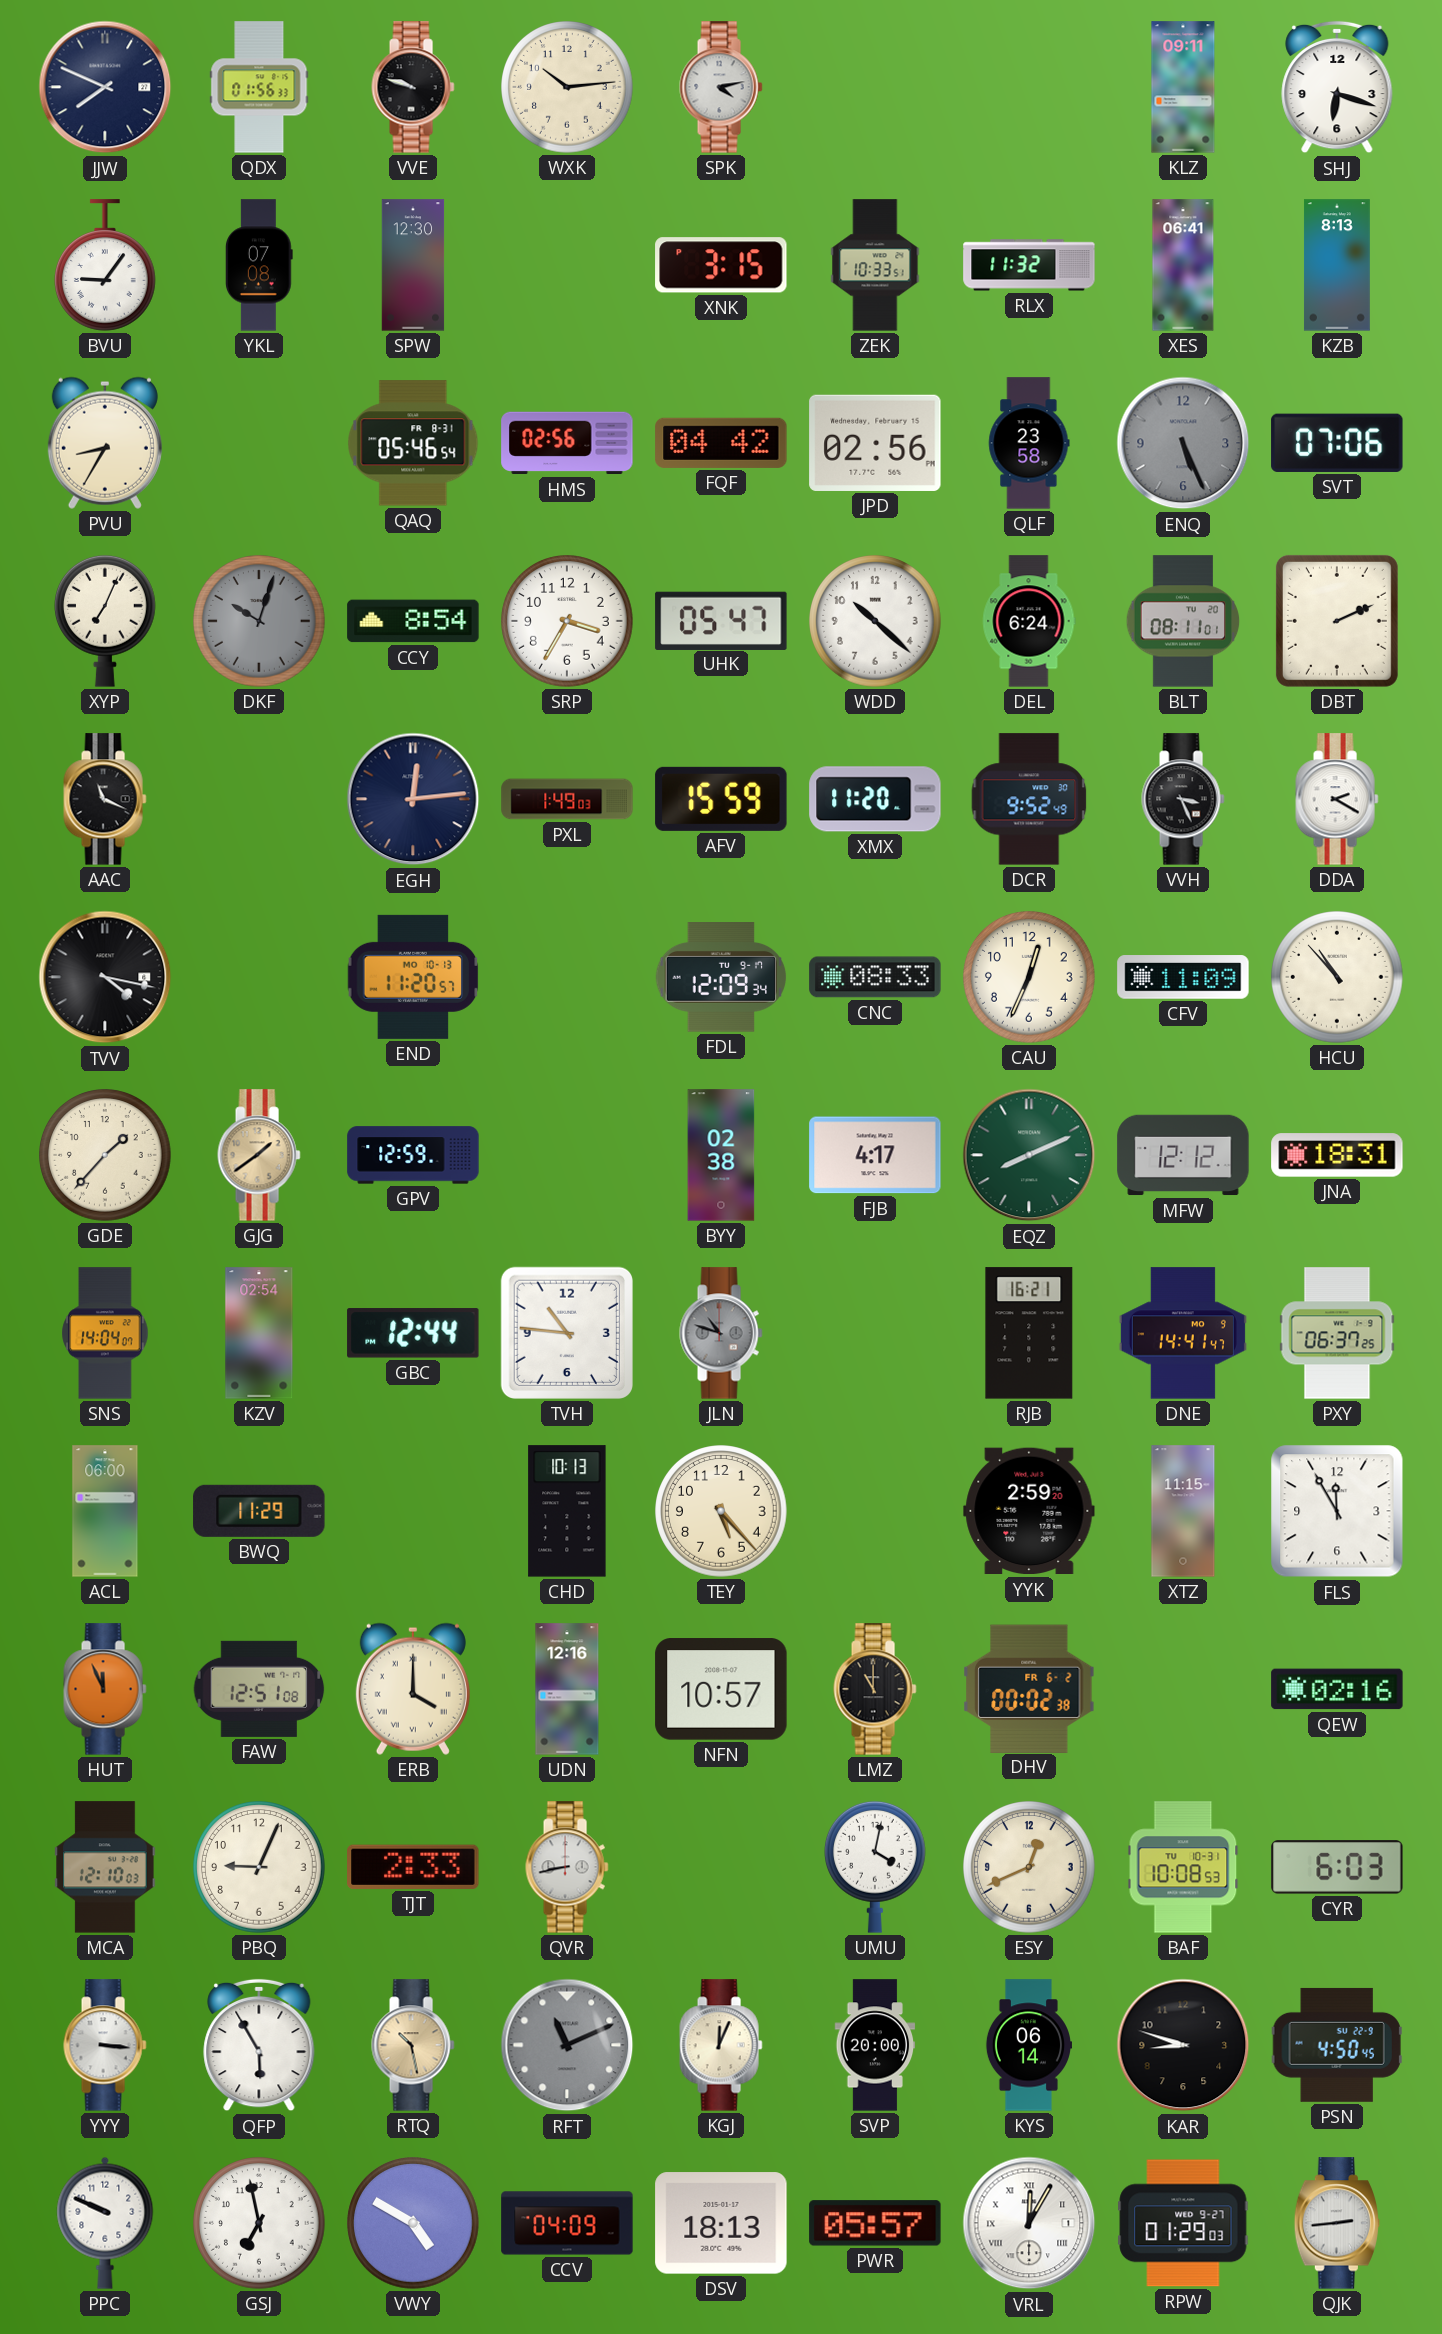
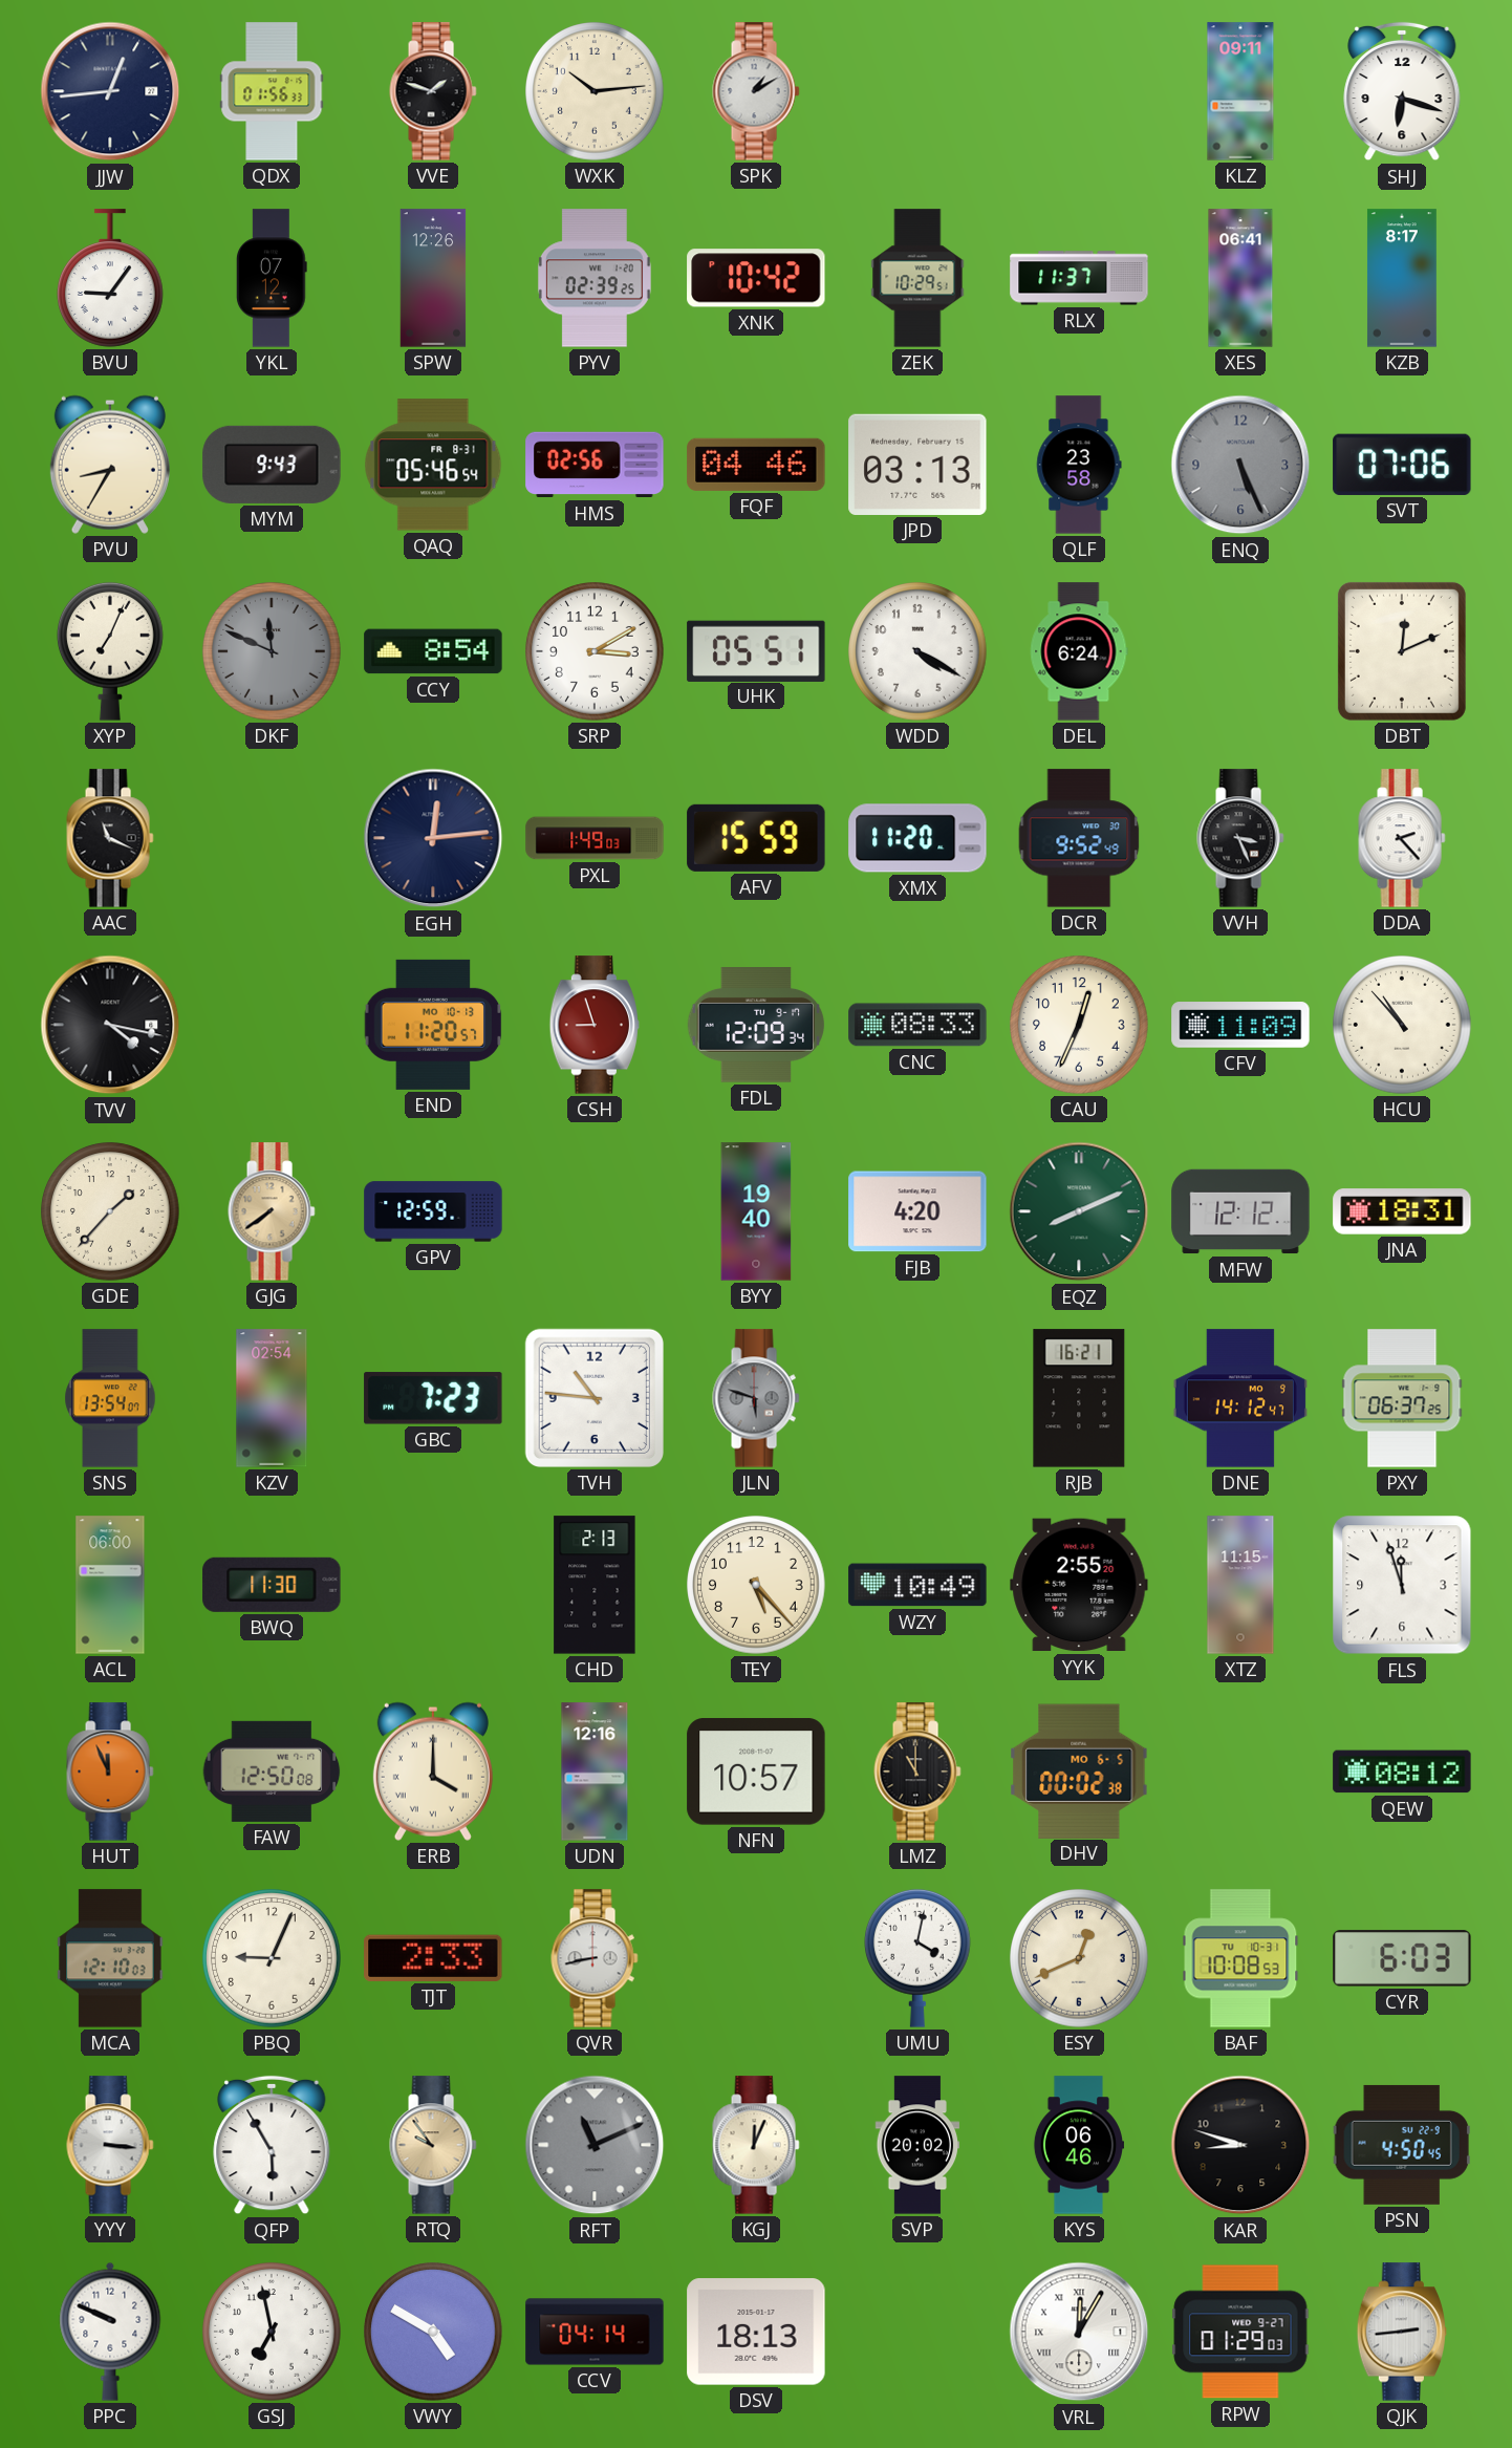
JJW: 7:49 -> 12:44
VVE: 9:48 -> 1:48
SPK: 4:13 -> 1:10
YKL: 07:08 -> 07:12
SPW: 12:30 -> 12:26
PYV: none -> 02:39
XNK: 3:15 -> 10:42
ZEK: 10:33 -> 10:29
RLX: 11:32 -> 11:37
KZB: 8:13 -> 8:17
MYM: none -> 9:43
FQF: 04:42 -> 04:46
JPD: 02:56 -> 03:13
DKF: 10:03 -> 11:49
SRP: 3:35 -> 3:10
UHK: 05:47 -> 05:51
WDD: 10:22 -> 4:20
BLT: 08:11 -> none
DBT: 2:11 -> 12:11
DDA: 2:20 -> 2:23
CSH: none -> 8:57
GJG: 1:39 -> 7:39
BYY: 02:38 -> 19:40
FJB: 4:17 -> 4:20
SNS: 14:04 -> 13:54
GBC: 12:44 -> 7:23
JLN: 10:48 -> 5:48
DNE: 14:41 -> 14:12
BWQ: 11:29 -> 11:30
CHD: 10:13 -> 2:13
WZY: none -> 10:49
YYK: 2:59 -> 2:55
FLS: 11:55 -> 11:57
FAW: 12:51 -> 12:50
DHV date: FR 6-2 -> MO 6-5
QEW: 02:16 -> 08:12
RTQ: 10:28 -> 9:54
SVP: 20:00 -> 20:02
KYS: 06:14 -> 06:46
CCV: 04:09 -> 04:14
PWR: 05:57 -> none
